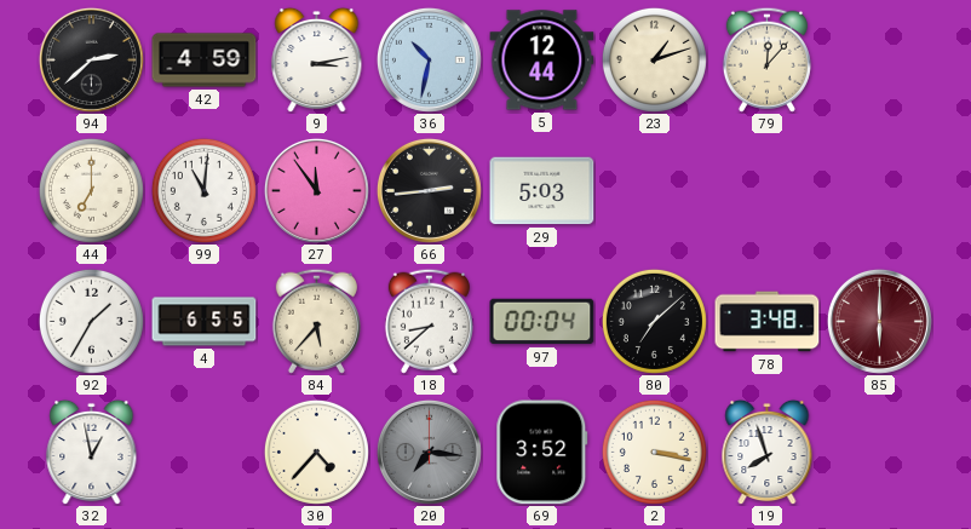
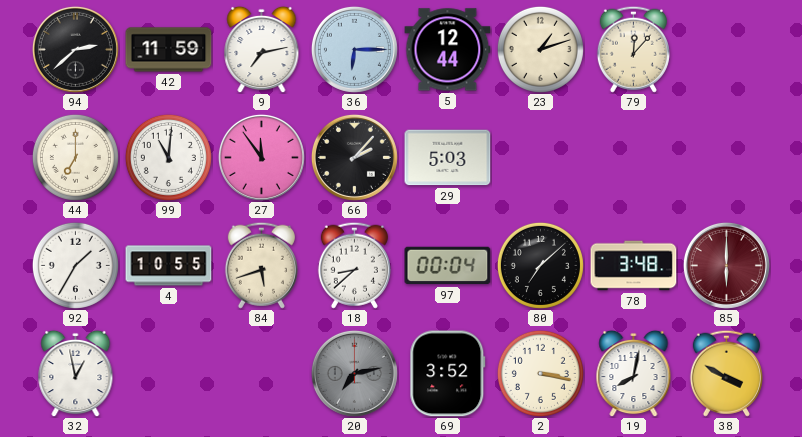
42: 4:59 -> 11:59
9: 3:13 -> 7:13
36: 10:32 -> 6:15
66: 2:44 -> 2:07
4: 6:55 -> 10:55
84: 5:37 -> 5:42
30: 4:37 -> none
20: 7:16 -> 7:13
19: 7:57 -> 8:02
38: none -> 3:50
